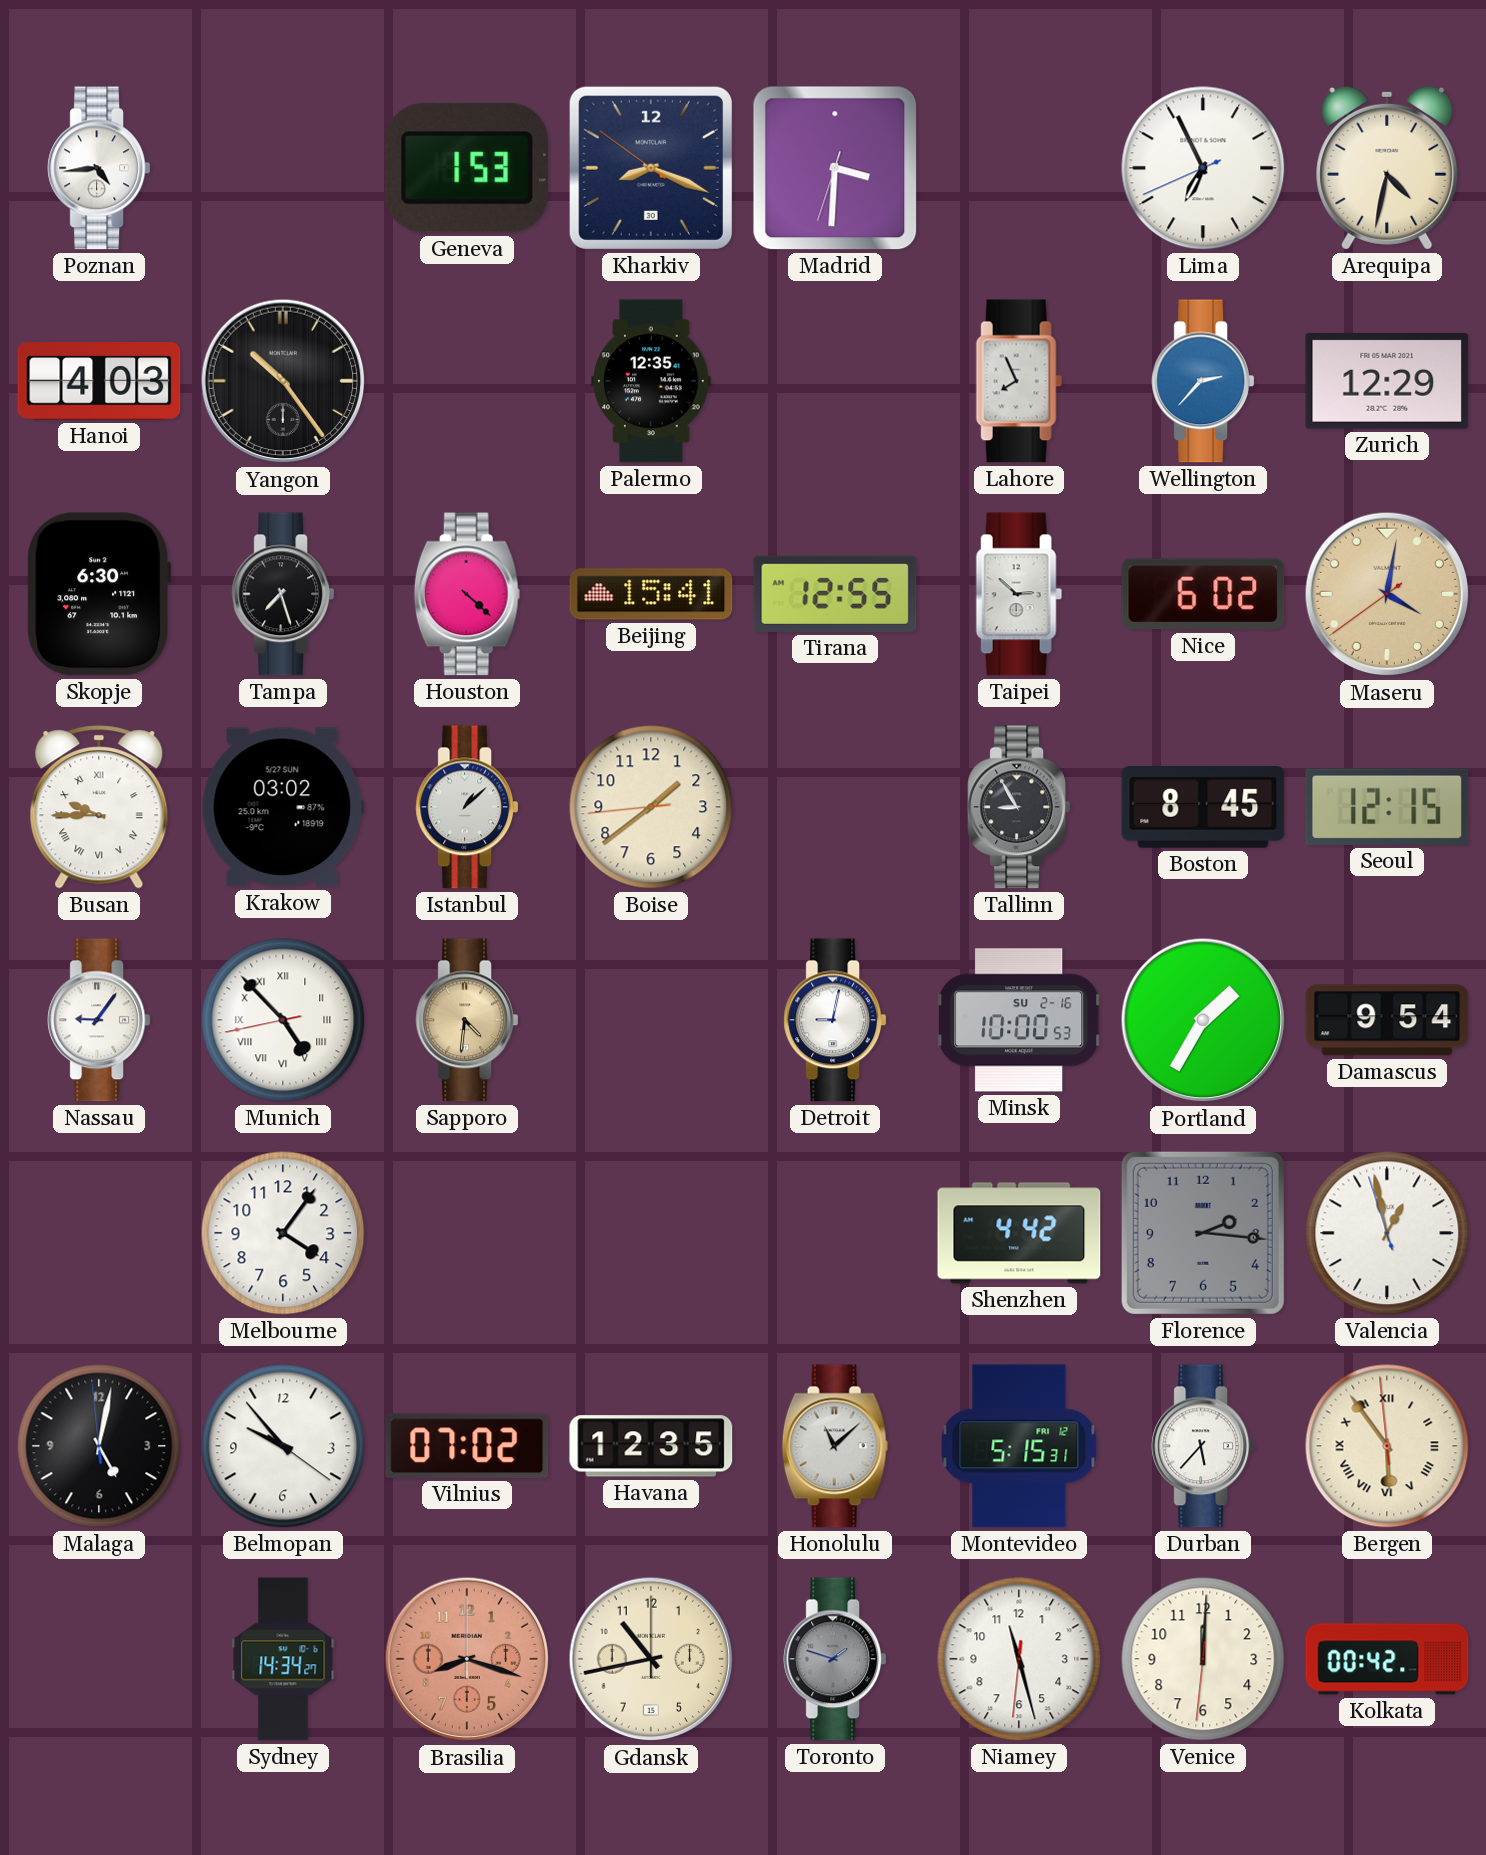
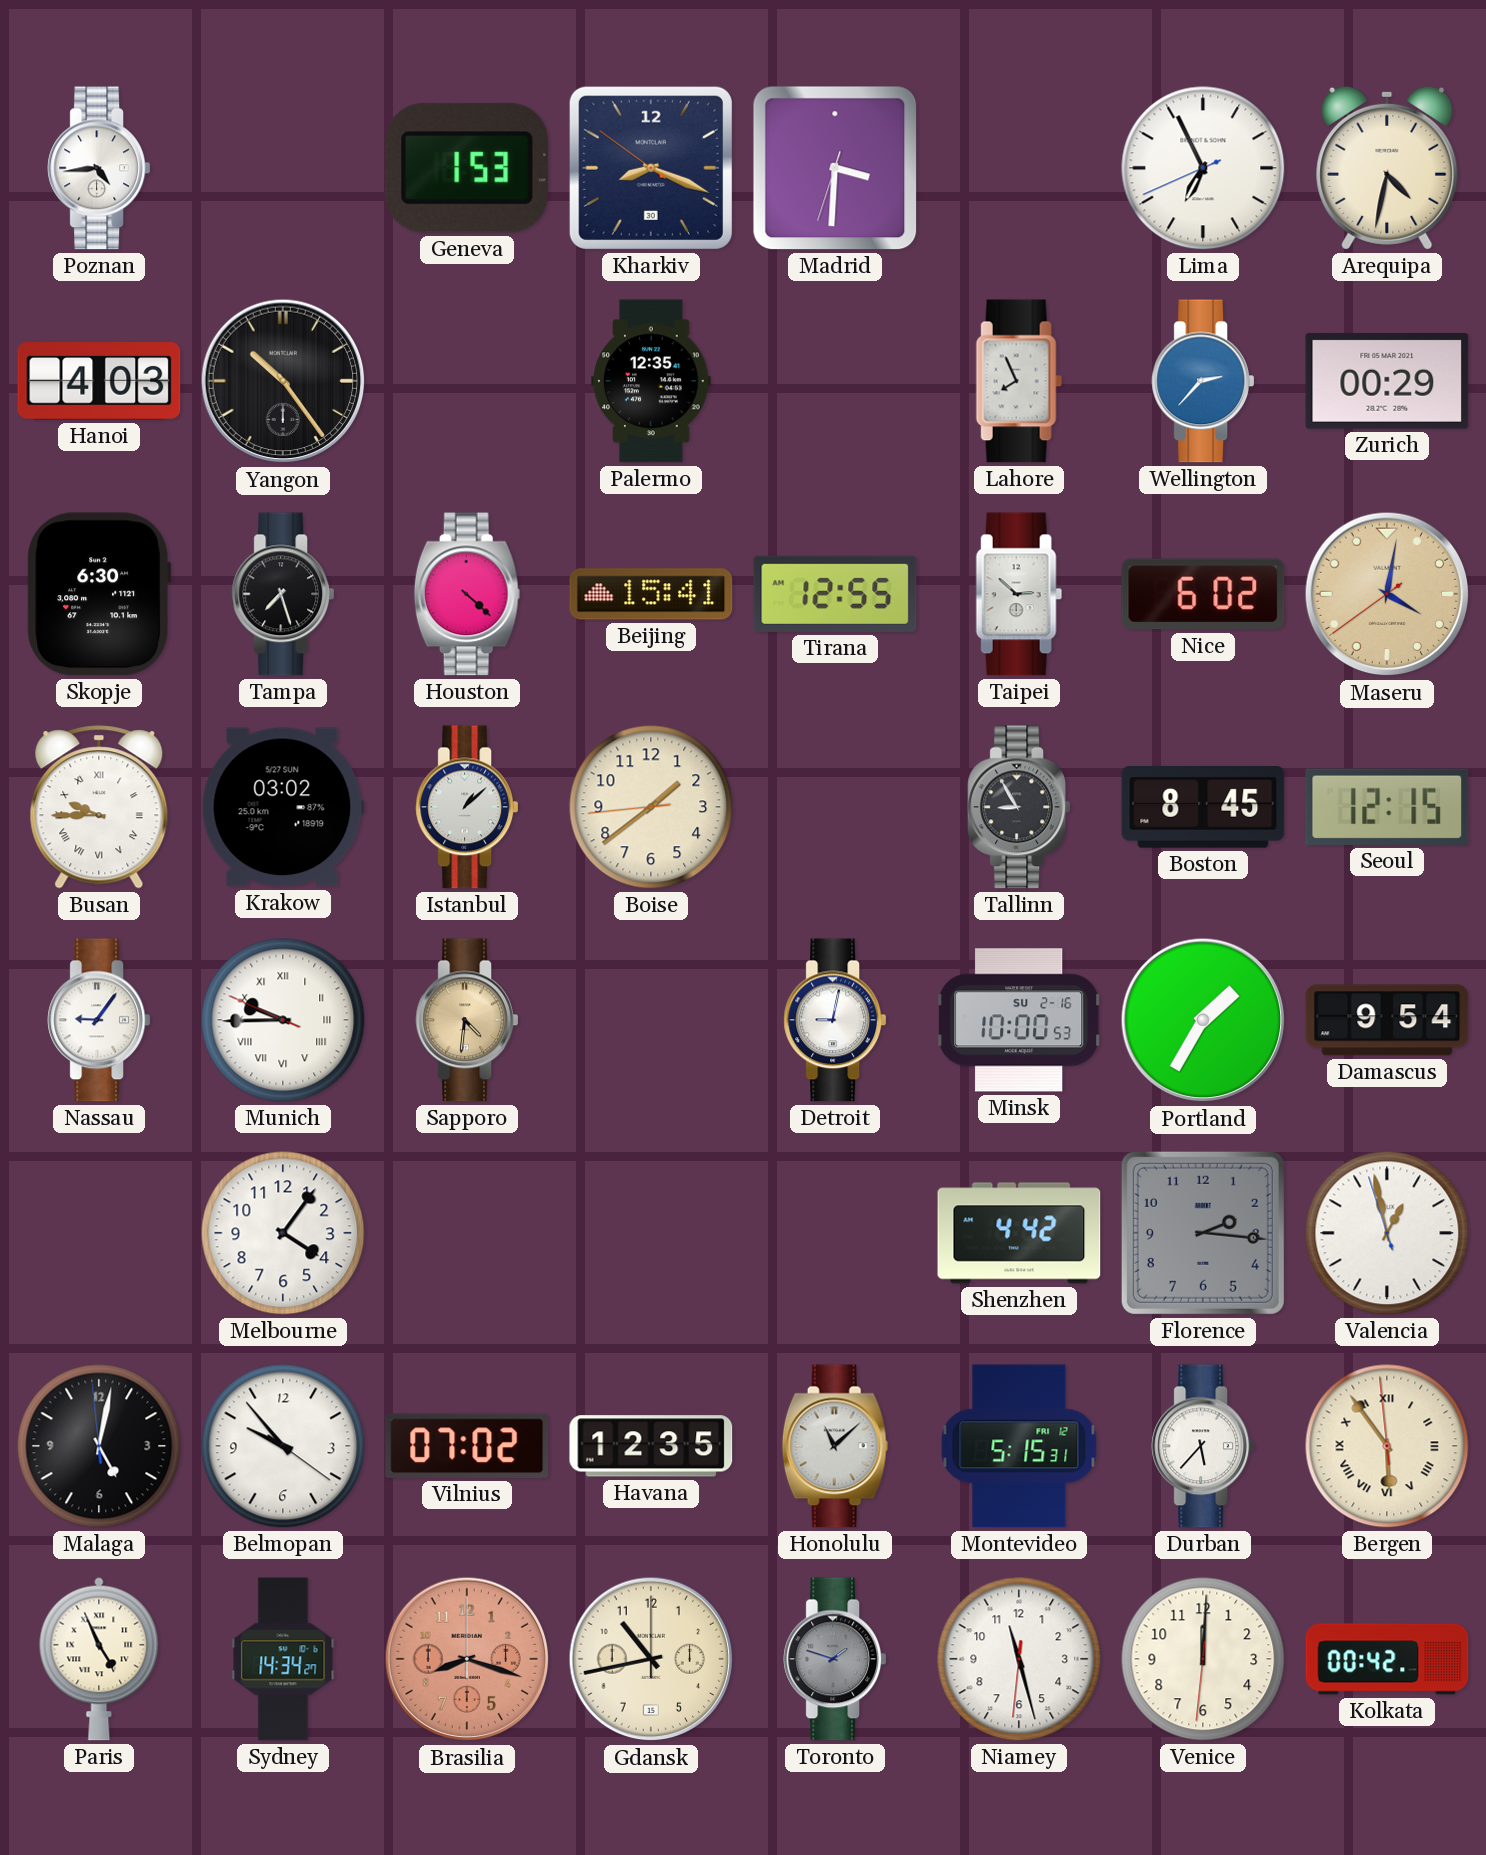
Zurich: 12:29 -> 00:29
Munich: 4:52 -> 9:44
Paris: none -> 4:56
